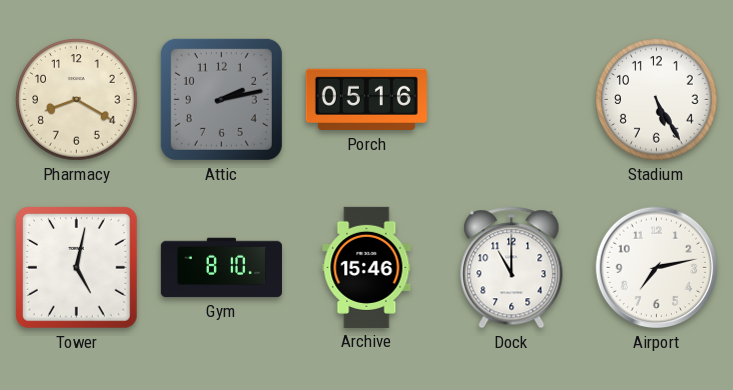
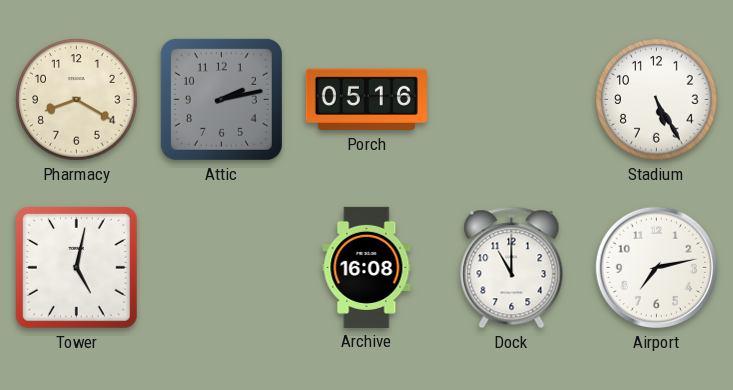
Gym: 8:10 -> none
Archive: 15:46 -> 16:08
